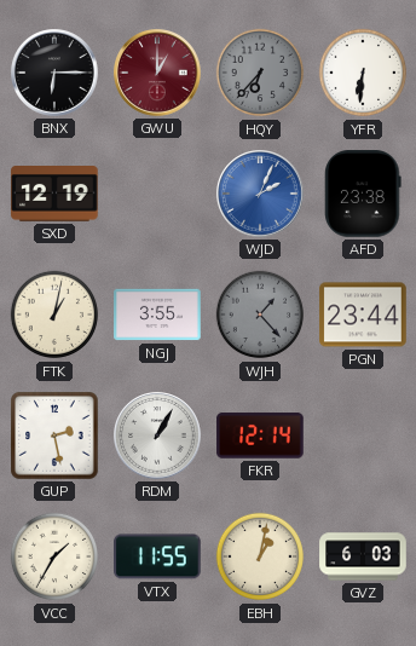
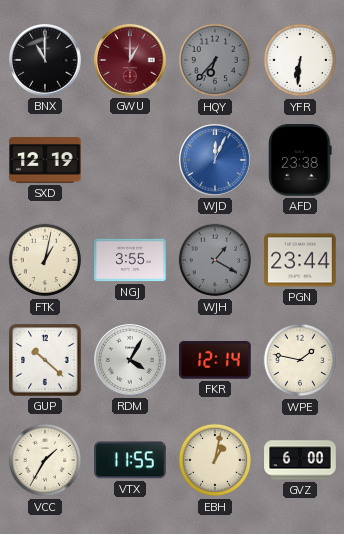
BNX: 6:15 -> 11:00
WJD: 2:04 -> 12:04
WJH: 1:23 -> 1:20
GUP: 2:28 -> 10:22
RDM: 1:05 -> 4:05
WPE: none -> 1:47
GVZ: 6:03 -> 6:00
